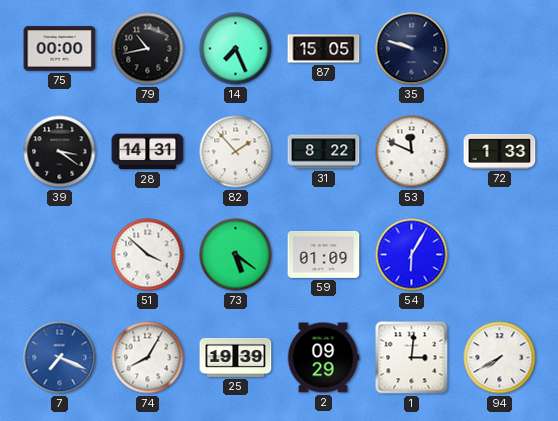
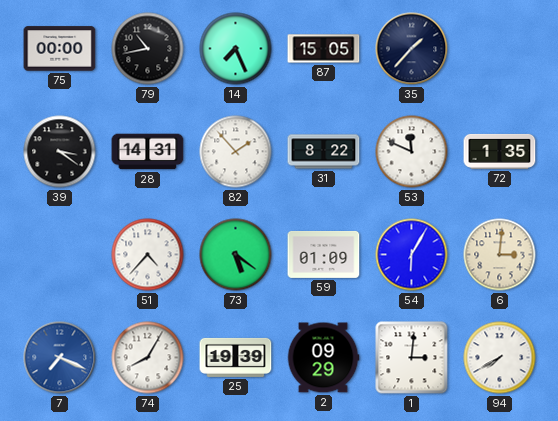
35: 9:48 -> 1:37
72: 1:33 -> 1:35
51: 3:52 -> 4:37
6: none -> 3:01
